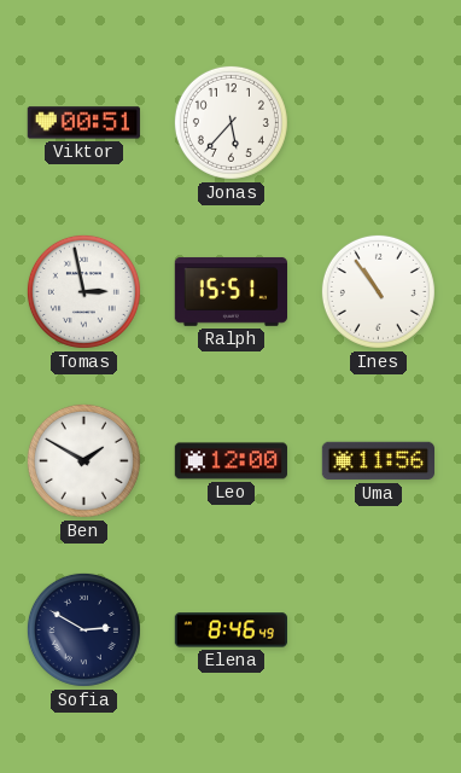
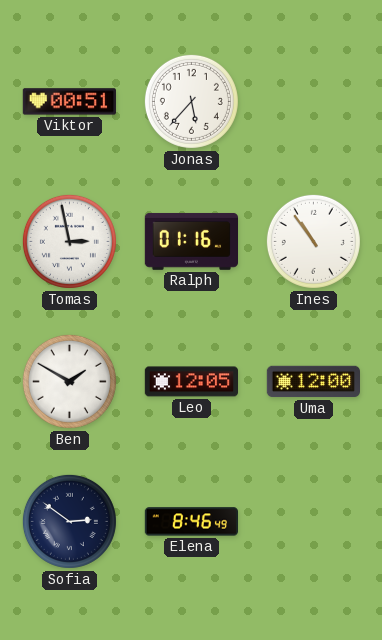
Ralph: 15:51 -> 01:16
Leo: 12:00 -> 12:05
Uma: 11:56 -> 12:00
Sofia: 2:50 -> 2:51
